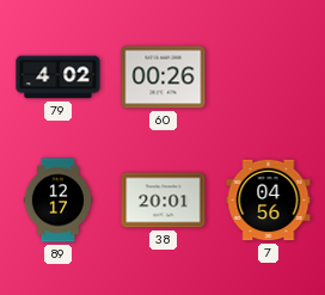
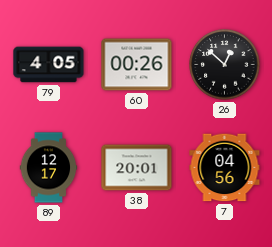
79: 4:02 -> 4:05
26: none -> 12:52
